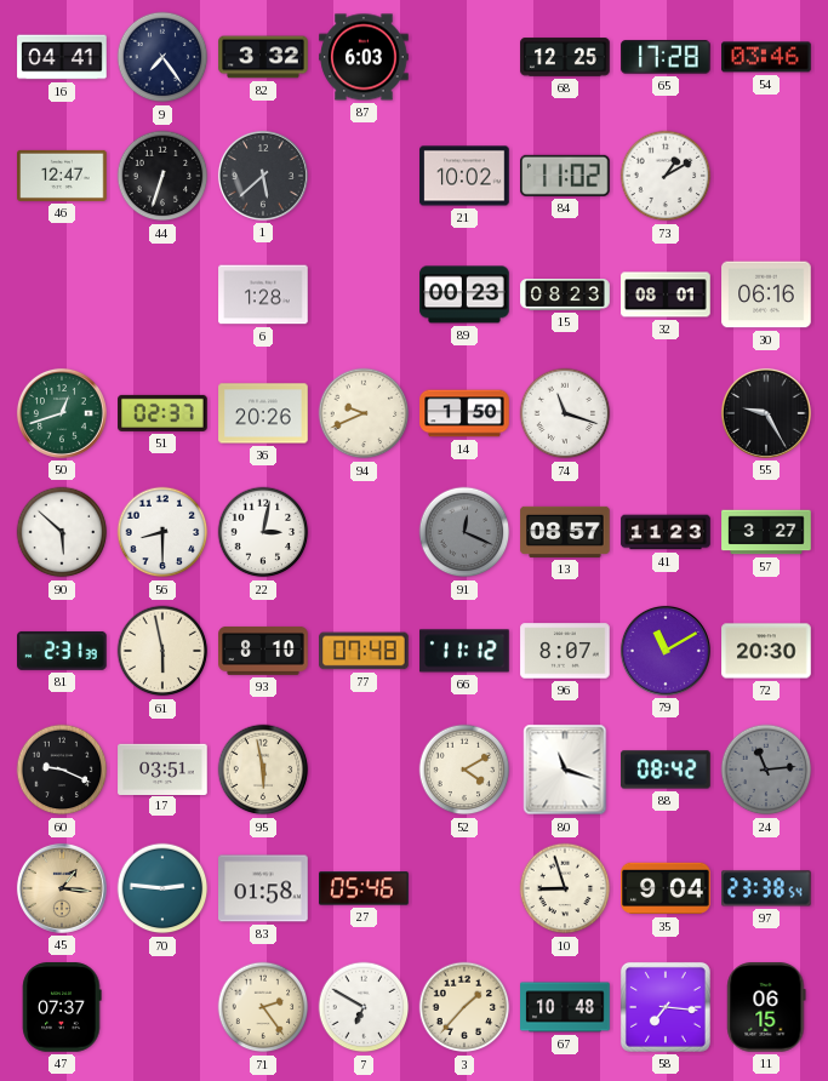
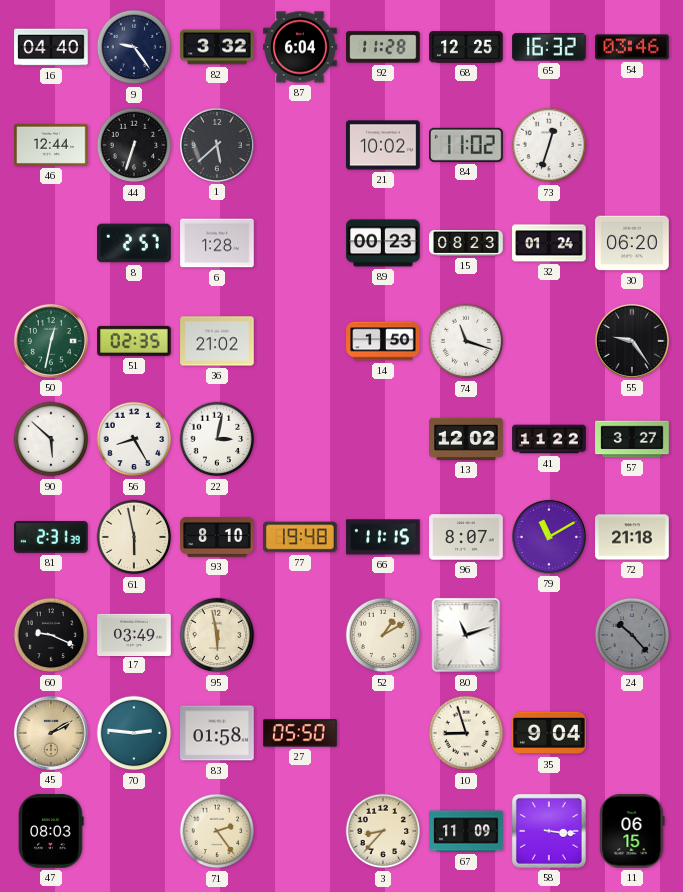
16: 04:41 -> 04:40
9: 7:24 -> 9:24
87: 6:03 -> 6:04
92: none -> 11:28
65: 17:28 -> 16:32
46: 12:47 -> 12:44
73: 1:10 -> 12:33
8: none -> 2:57
32: 08:01 -> 01:24
30: 06:16 -> 06:20
50: 12:42 -> 12:32
51: 02:37 -> 02:35
36: 20:26 -> 21:02
94: 9:41 -> none
55: 9:25 -> 9:24
56: 8:30 -> 8:25
91: 12:19 -> none
13: 08:57 -> 12:02
41: 11:23 -> 11:22
77: 07:48 -> 19:48
66: 11:12 -> 11:15
72: 20:30 -> 21:18
17: 03:51 -> 03:49
52: 4:10 -> 1:10
80: 11:18 -> 11:12
88: 08:42 -> none
24: 11:14 -> 10:23
45: 1:16 -> 2:10
27: 05:46 -> 05:50
97: 23:38 -> none
47: 07:37 -> 08:03
7: 6:50 -> none
3: 1:37 -> 8:37
67: 10:48 -> 11:09
58: 7:16 -> 3:16
